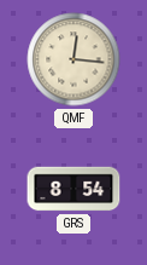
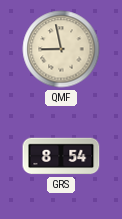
QMF: 12:16 -> 8:58
